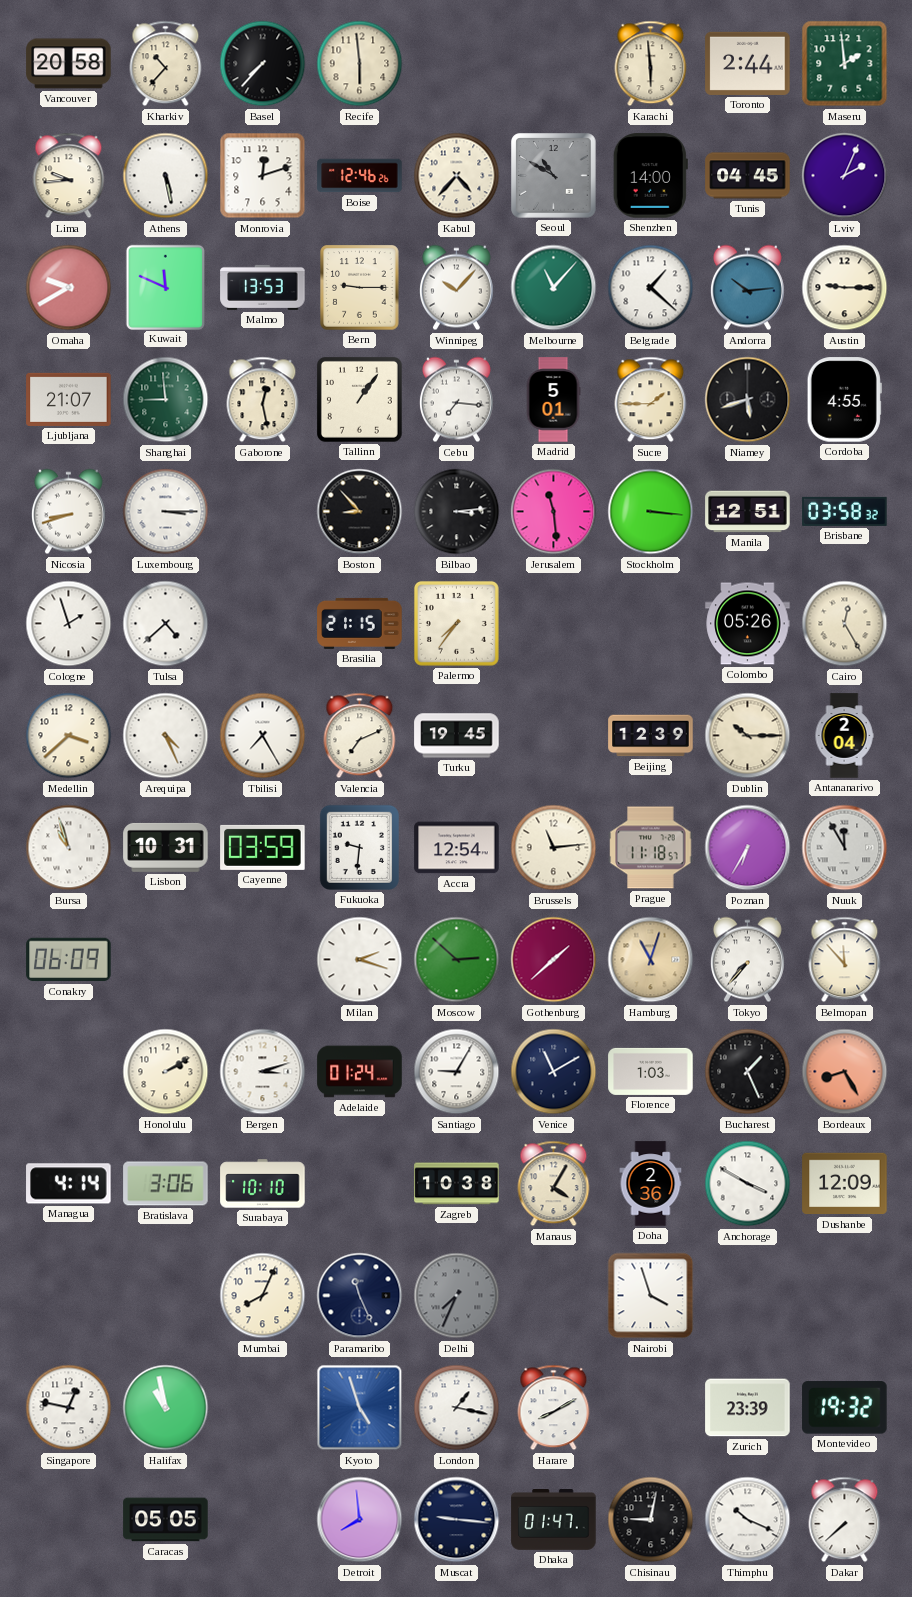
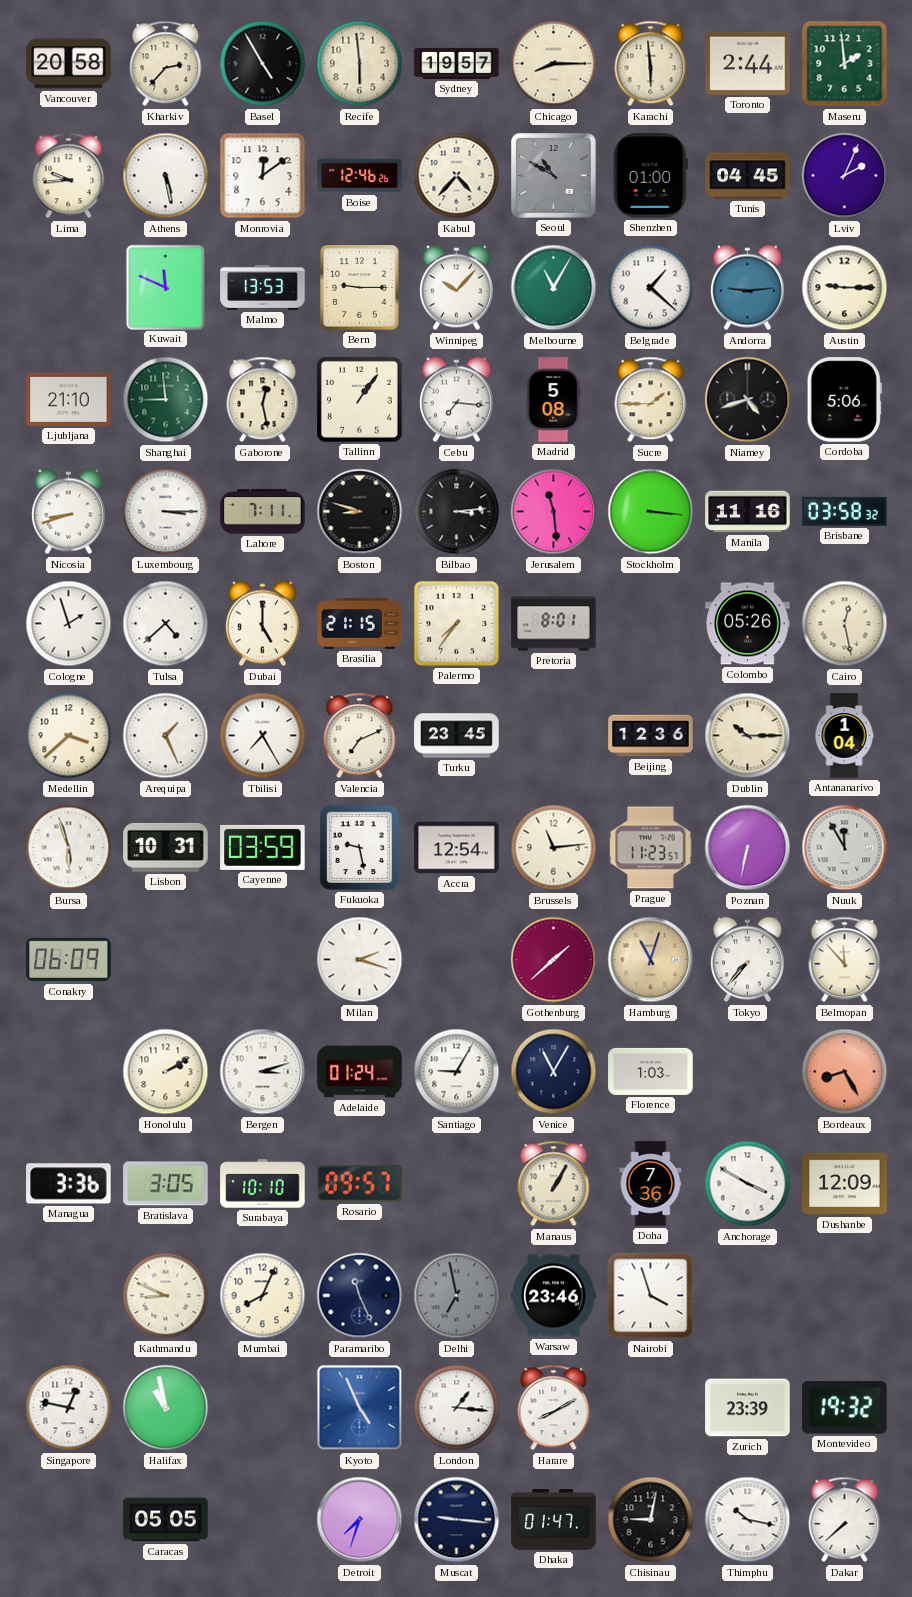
Kharkiv: 10:37 -> 2:37
Basel: 7:37 -> 4:55
Sydney: none -> 19:57
Chicago: none -> 8:15
Monrovia: 12:12 -> 12:09
Shenzhen: 14:00 -> 01:00
Omaha: 9:40 -> none
Melbourne: 11:07 -> 11:05
Andorra: 10:14 -> 9:14
Ljubljana: 21:07 -> 21:10
Madrid: 5:01 -> 5:08
Niamey: 5:42 -> 4:42
Cordoba: 4:55 -> 5:06
Lahore: none -> 7:11
Boston: 8:53 -> 8:48
Manila: 12:51 -> 11:16
Dubai: none -> 5:00
Pretoria: none -> 8:01
Cairo: 12:25 -> 12:28
Arequipa: 4:26 -> 1:26
Turku: 19:45 -> 23:45
Beijing: 12:39 -> 12:36
Antananarivo: 2:04 -> 1:04
Bursa: 10:57 -> 5:57
Fukuoka: 9:31 -> 9:28
Prague: 11:18 -> 11:23
Poznan: 6:35 -> 6:32
Moscow: 2:52 -> none
Venice: 11:10 -> 11:05
Bucharest: 1:26 -> none
Managua: 4:14 -> 3:36
Bratislava: 3:06 -> 3:05
Rosario: none -> 09:57
Zagreb: 10:38 -> none
Manaus: 4:05 -> 1:05
Doha: 2:36 -> 7:36
Kathmandu: none -> 8:49
Delhi: 7:34 -> 6:58
Warsaw: none -> 23:46
Kyoto: 4:57 -> 4:56
London: 1:17 -> 1:16
Detroit: 7:59 -> 7:33
Thimphu: 10:19 -> 10:17
